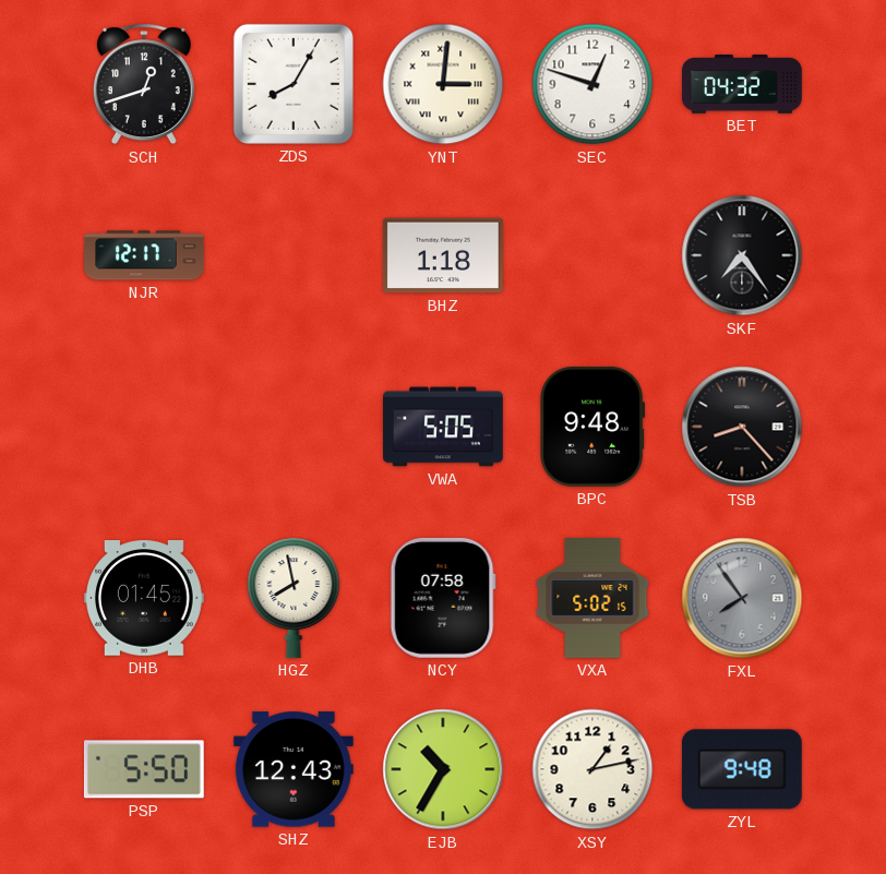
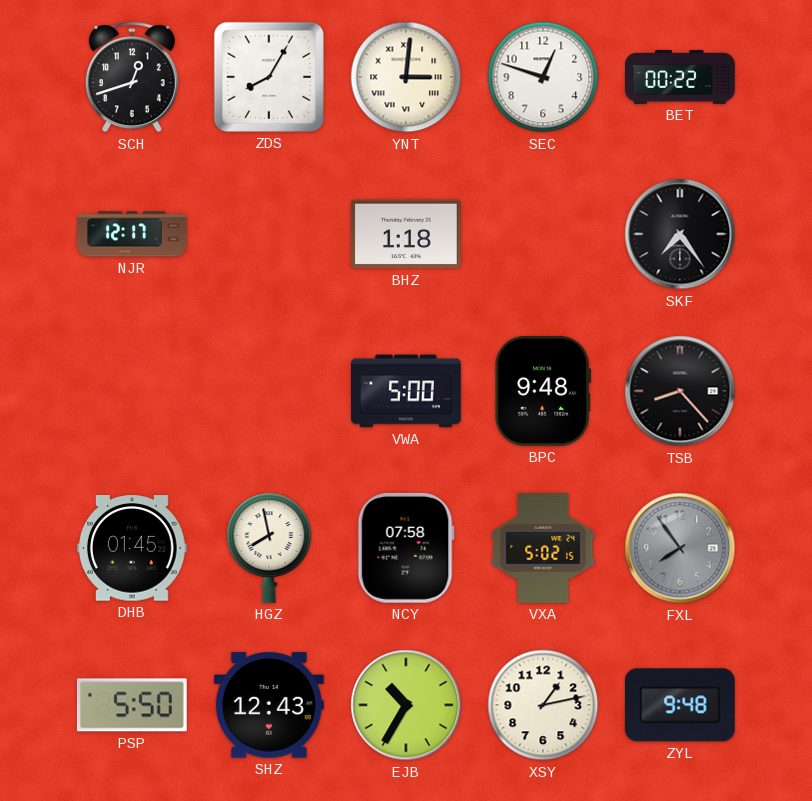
BET: 04:32 -> 00:22
VWA: 5:05 -> 5:00
